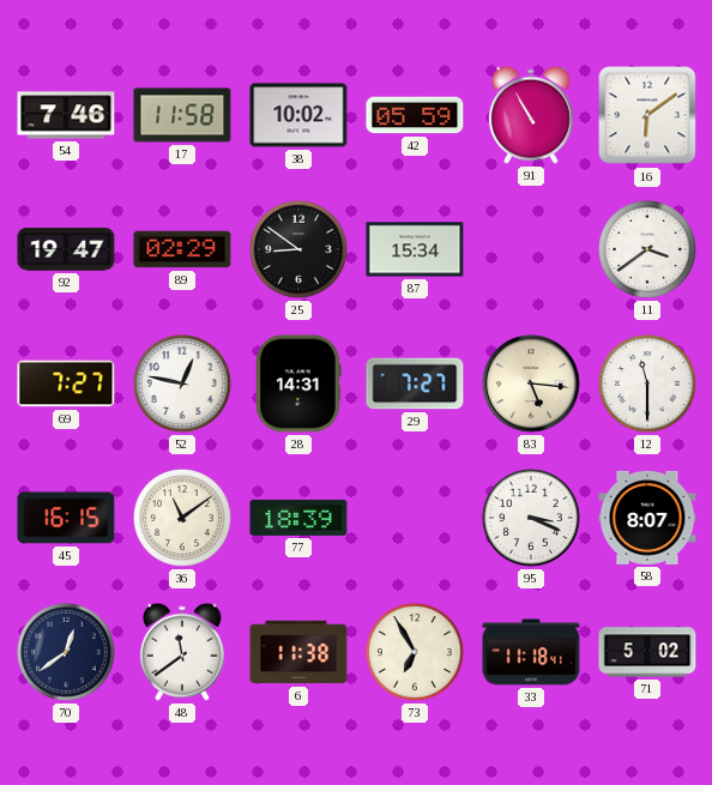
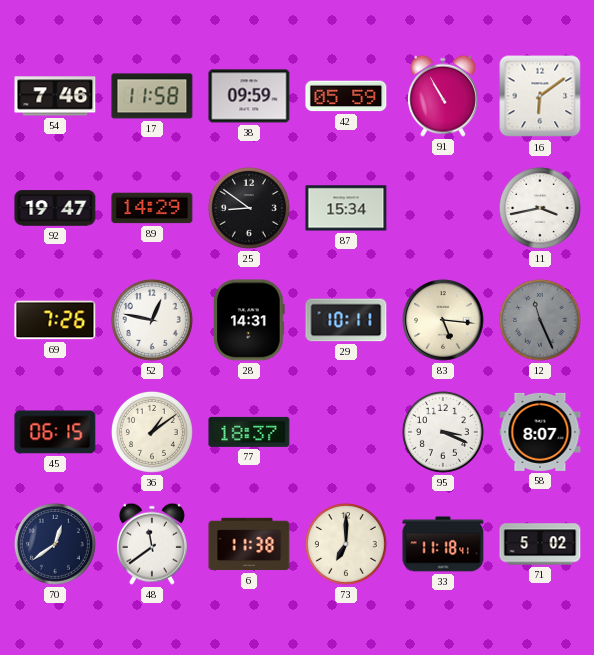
38: 10:02 -> 09:59
89: 02:29 -> 14:29
11: 3:39 -> 3:43
69: 7:27 -> 7:26
29: 7:27 -> 10:11
12: 11:30 -> 11:26
12 dial: white -> grey
45: 16:15 -> 06:15
36: 11:09 -> 1:09
77: 18:39 -> 18:37
73: 6:55 -> 7:00
